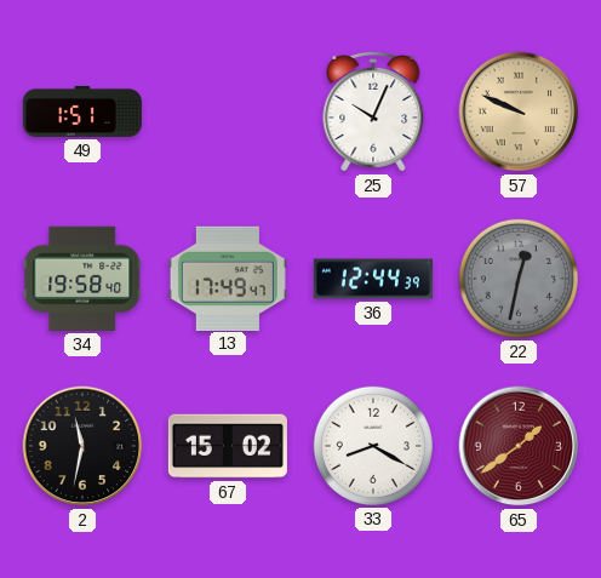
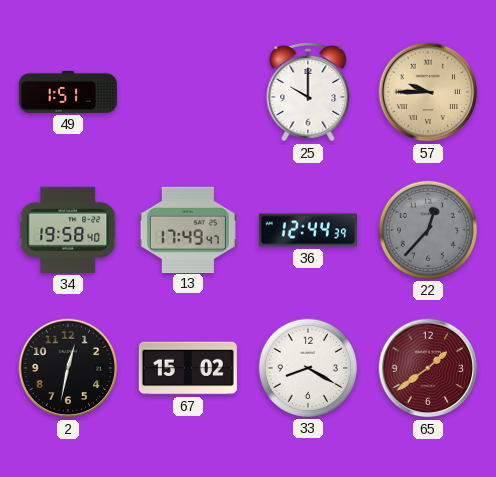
25: 10:04 -> 10:00
57: 9:49 -> 9:45
22: 12:32 -> 12:37
2: 11:32 -> 12:32
